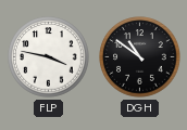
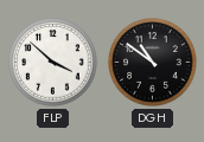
FLP: 3:47 -> 3:52
